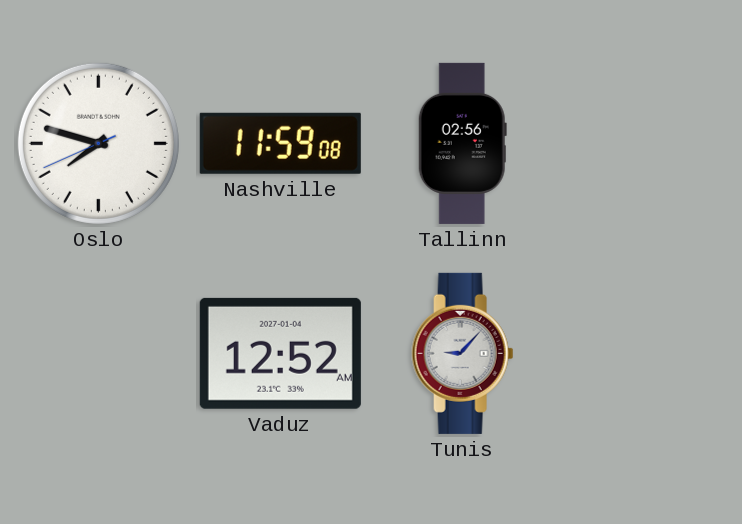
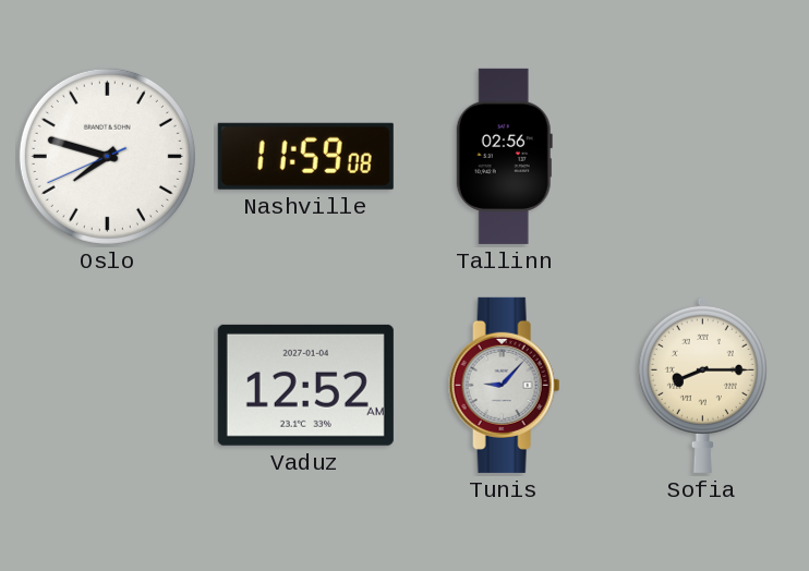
Sofia: none -> 8:15
